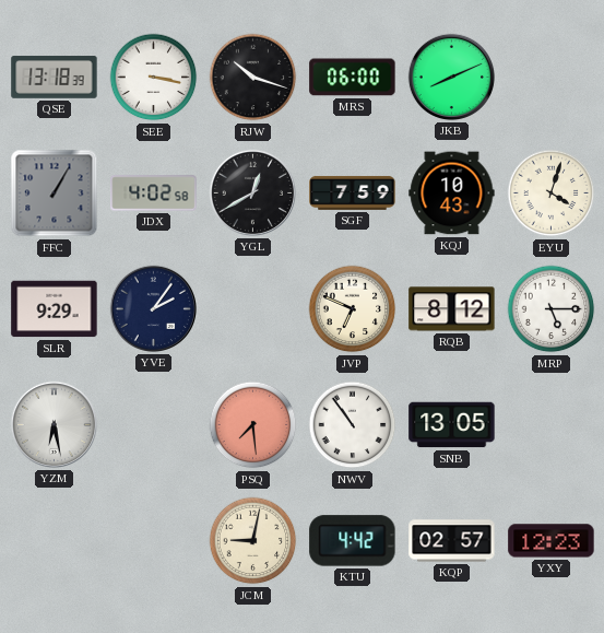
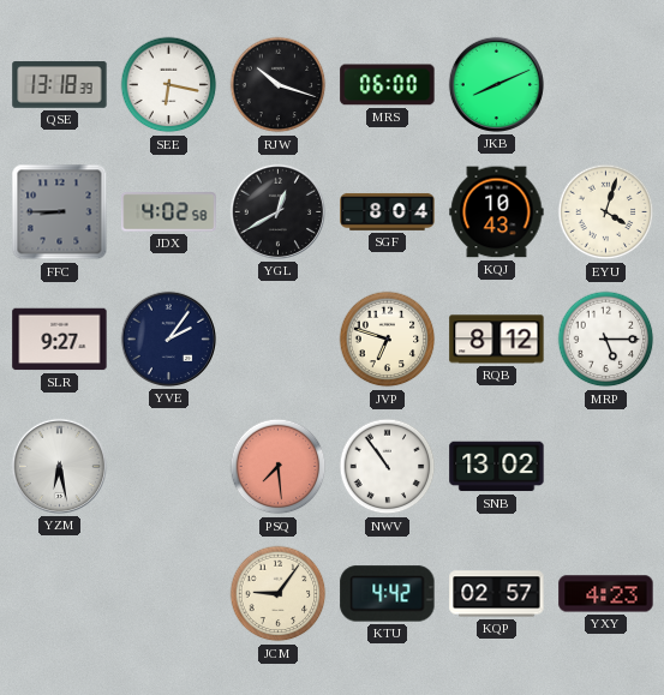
SEE: 3:17 -> 6:17
FFC: 1:05 -> 8:45
SGF: 7:59 -> 8:04
SLR: 9:29 -> 9:27
JVP: 6:49 -> 6:48
SNB: 13:05 -> 13:02
JCM: 9:02 -> 9:06
YXY: 12:23 -> 4:23
